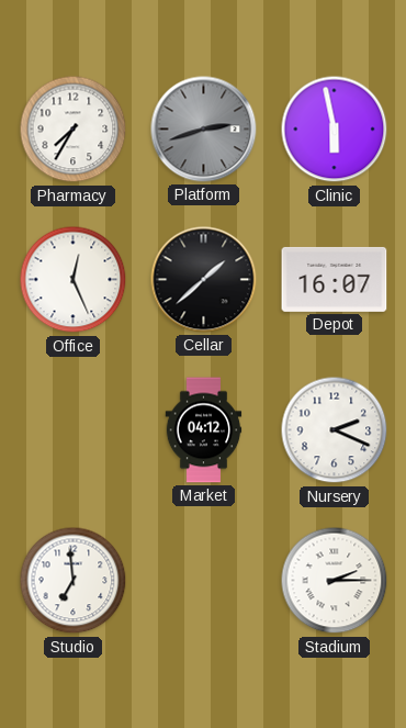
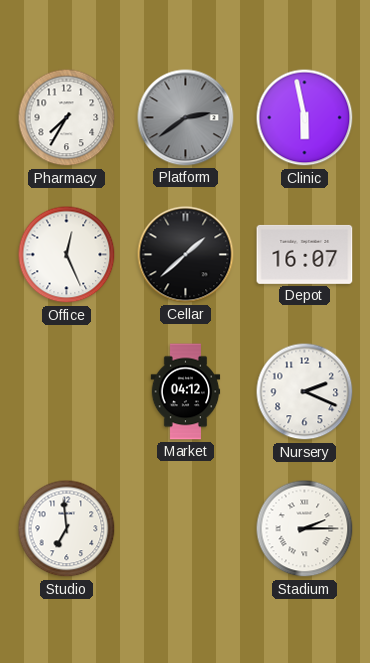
Platform: 2:42 -> 2:39
